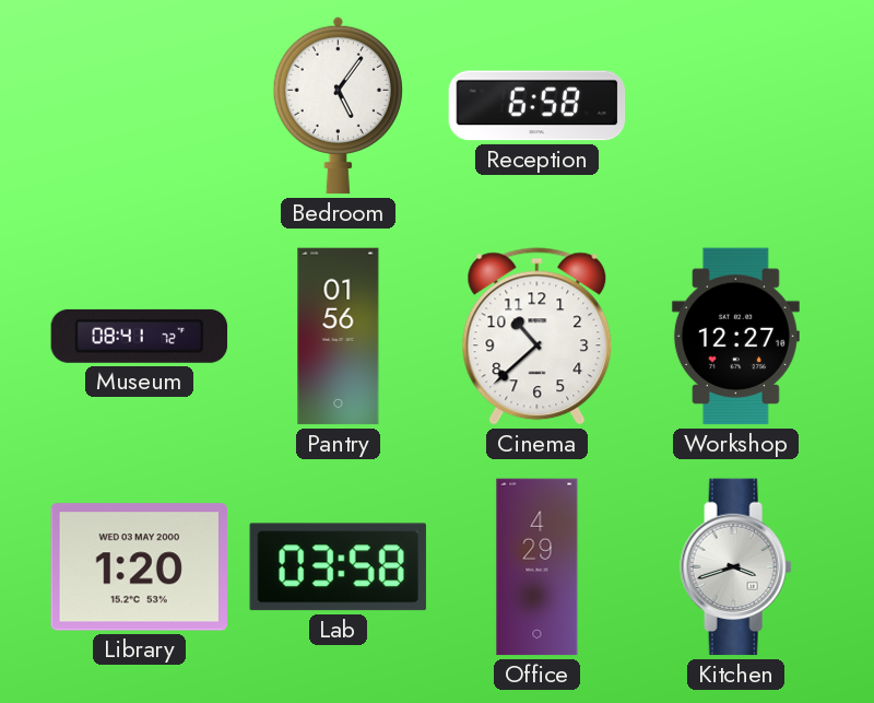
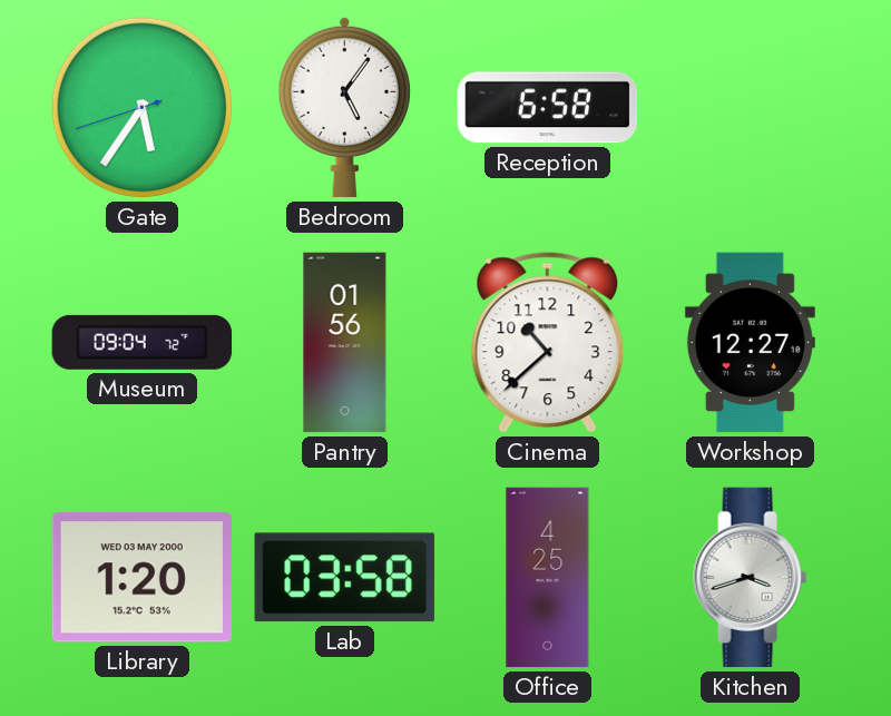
Gate: none -> 5:35
Museum: 08:41 -> 09:04
Office: 4:29 -> 4:25
